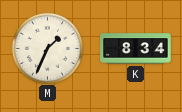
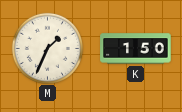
K: 8:34 -> 1:50
